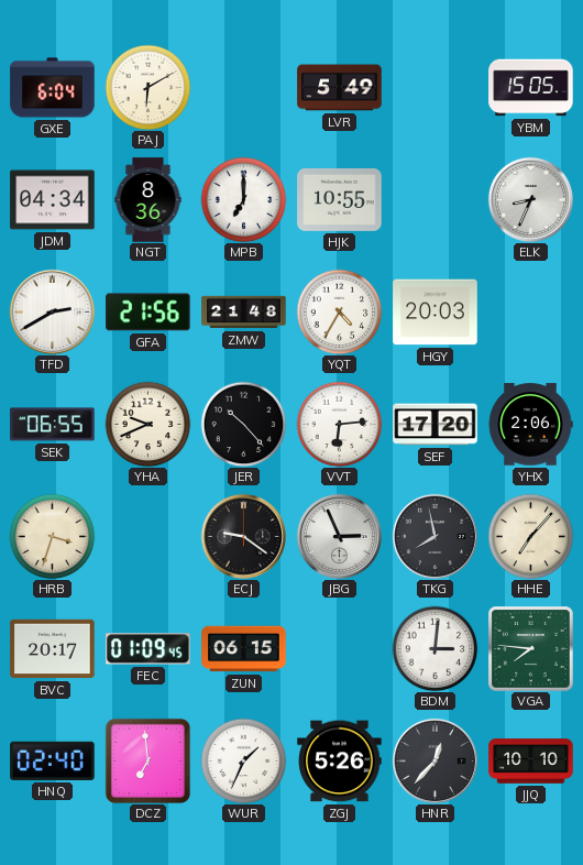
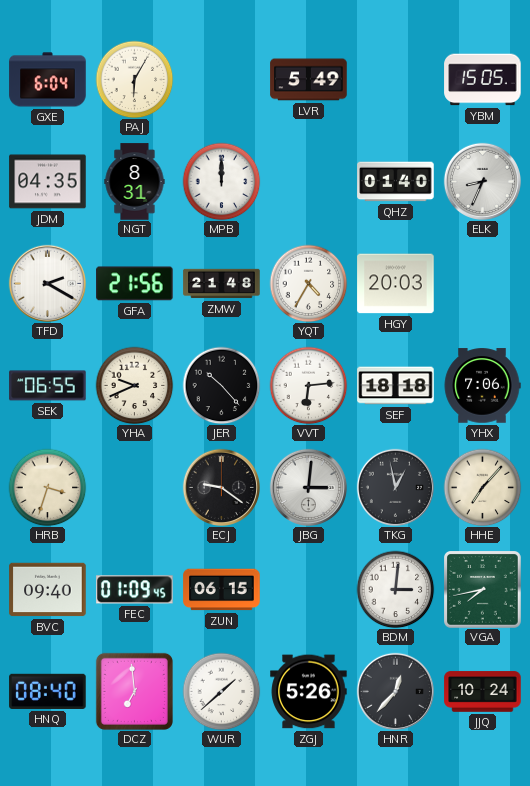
PAJ: 6:10 -> 6:05
JDM: 04:34 -> 04:35
NGT: 8:36 -> 8:31
MPB: 7:00 -> 12:00
HJK: 10:55 -> none
QHZ: none -> 01:40
TFD: 2:40 -> 2:20
SEF: 17:20 -> 18:18
YHX: 2:06 -> 7:06
JBG: 2:56 -> 3:01
TKG: 7:58 -> 12:58
BVC: 20:17 -> 09:40
VGA: 7:46 -> 7:43
HNQ: 02:40 -> 08:40
WUR: 1:34 -> 1:38
JJQ: 10:10 -> 10:24
